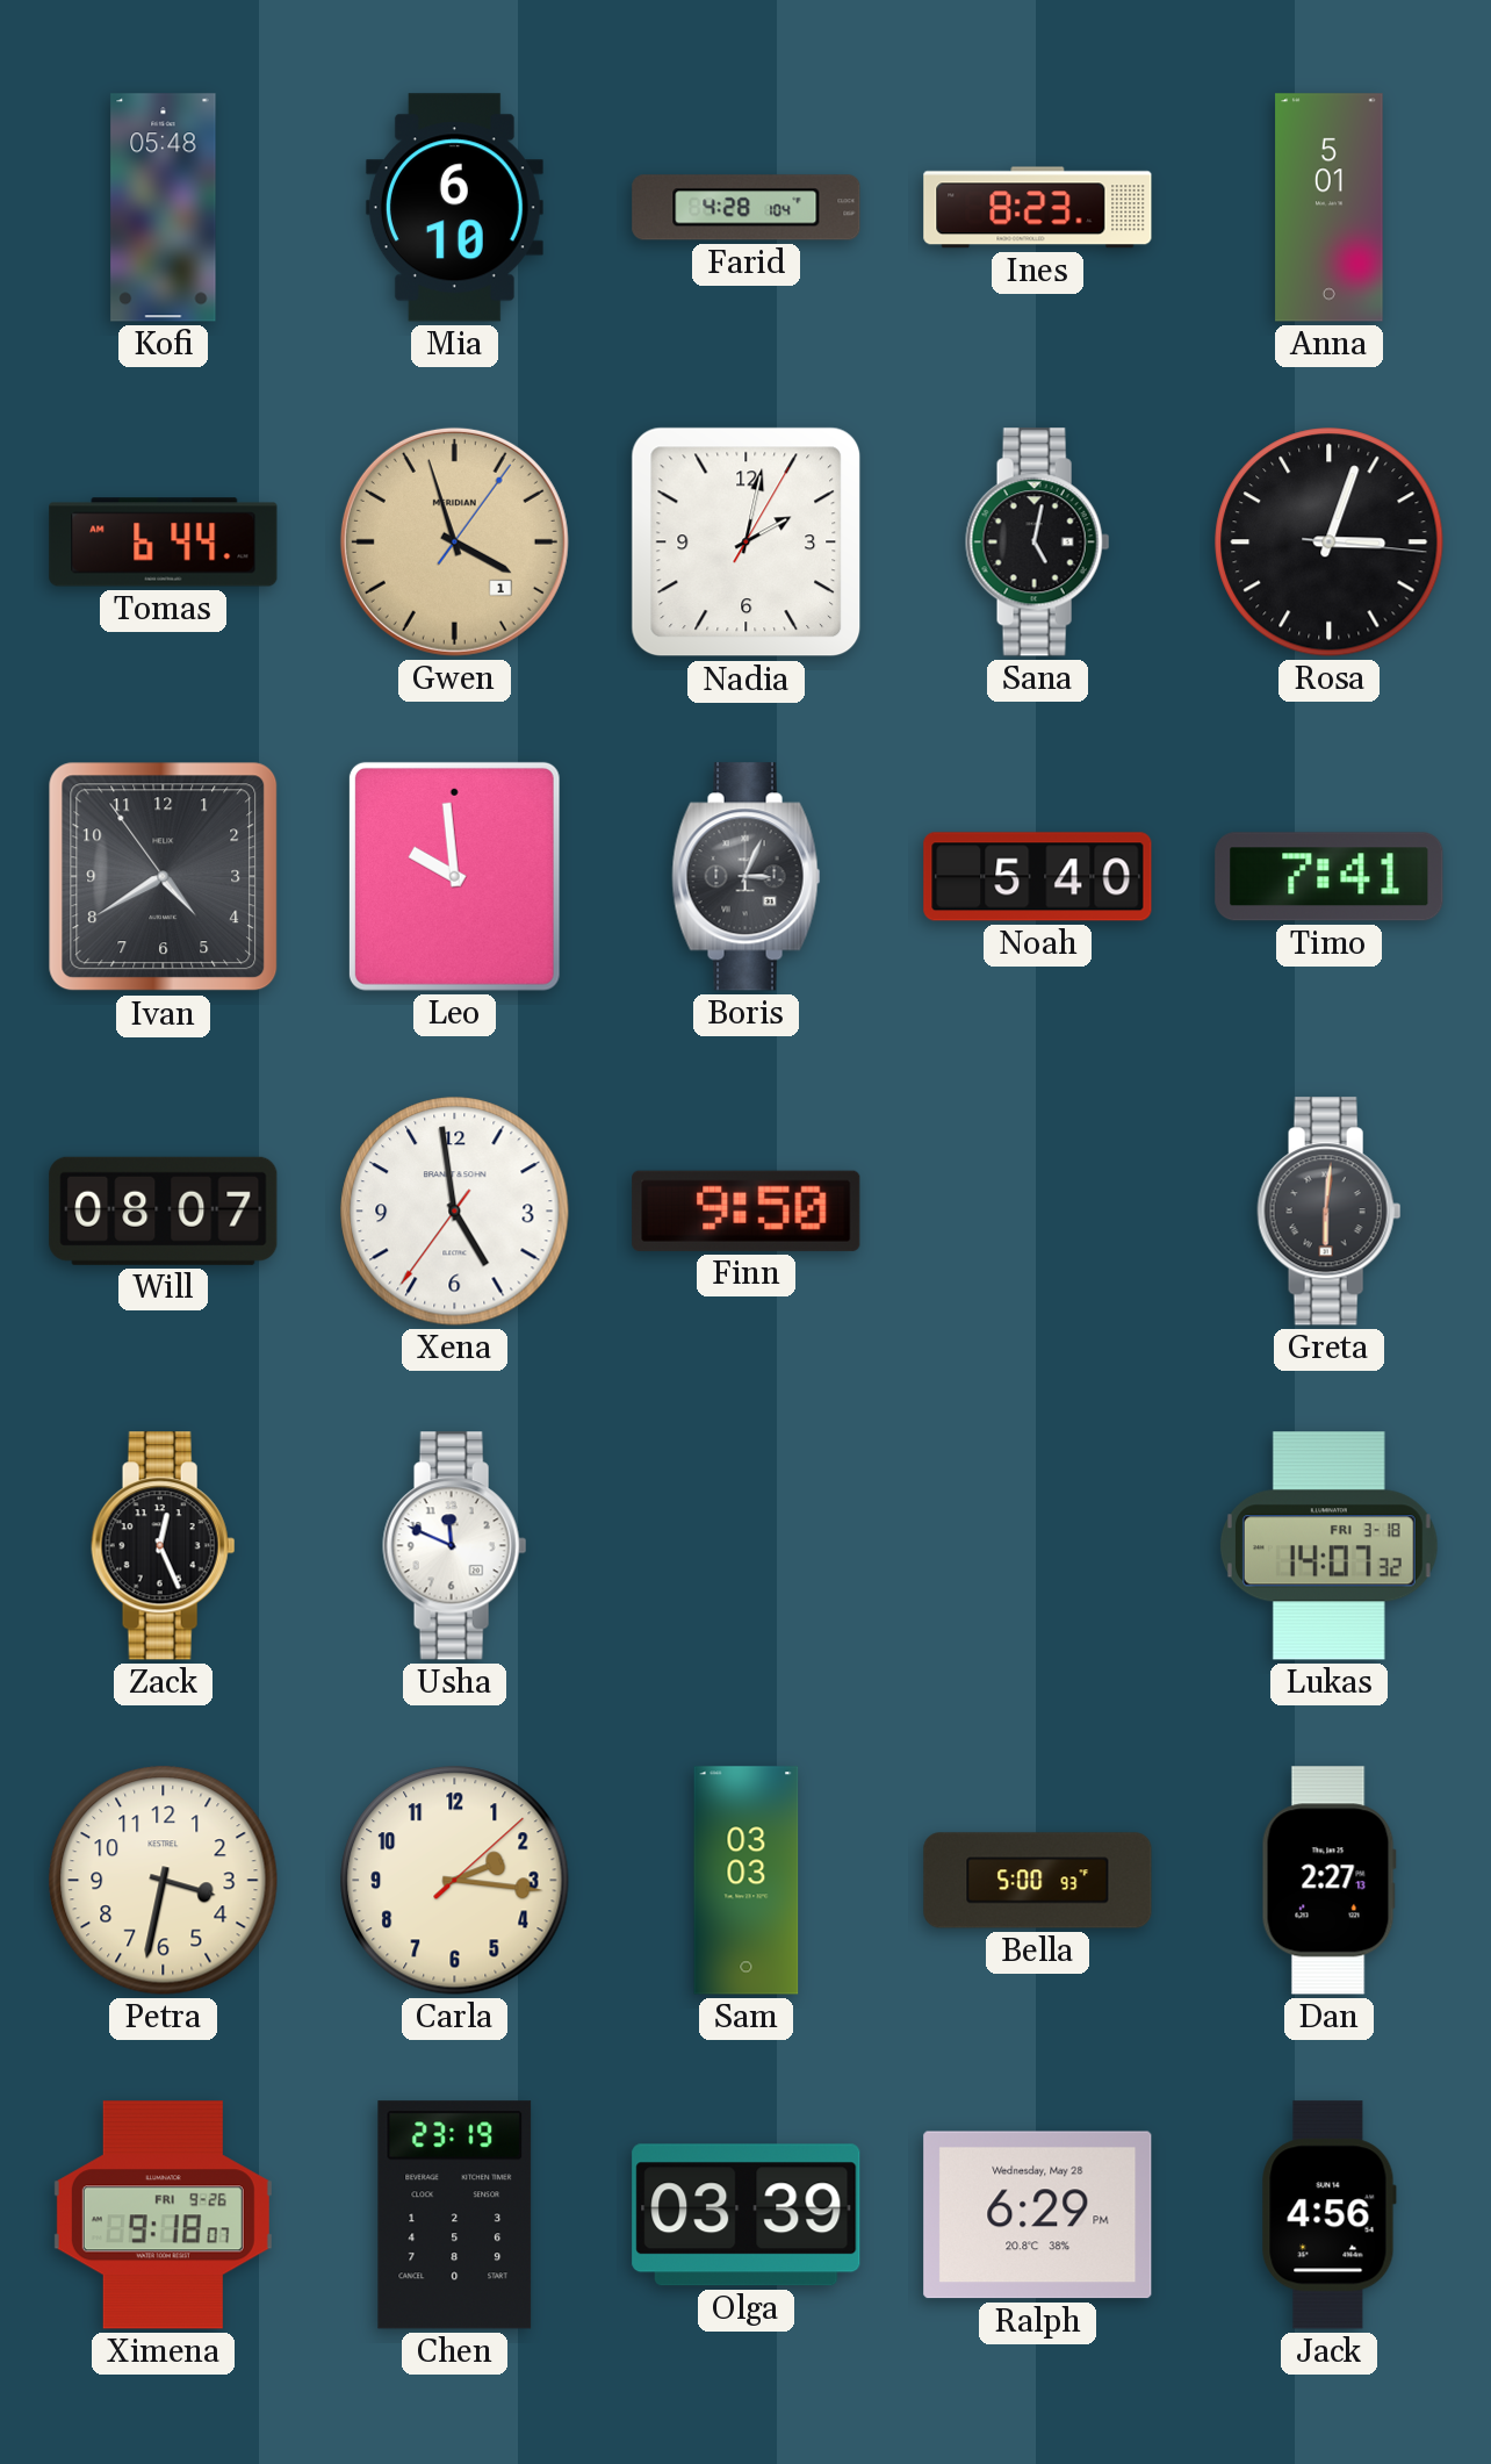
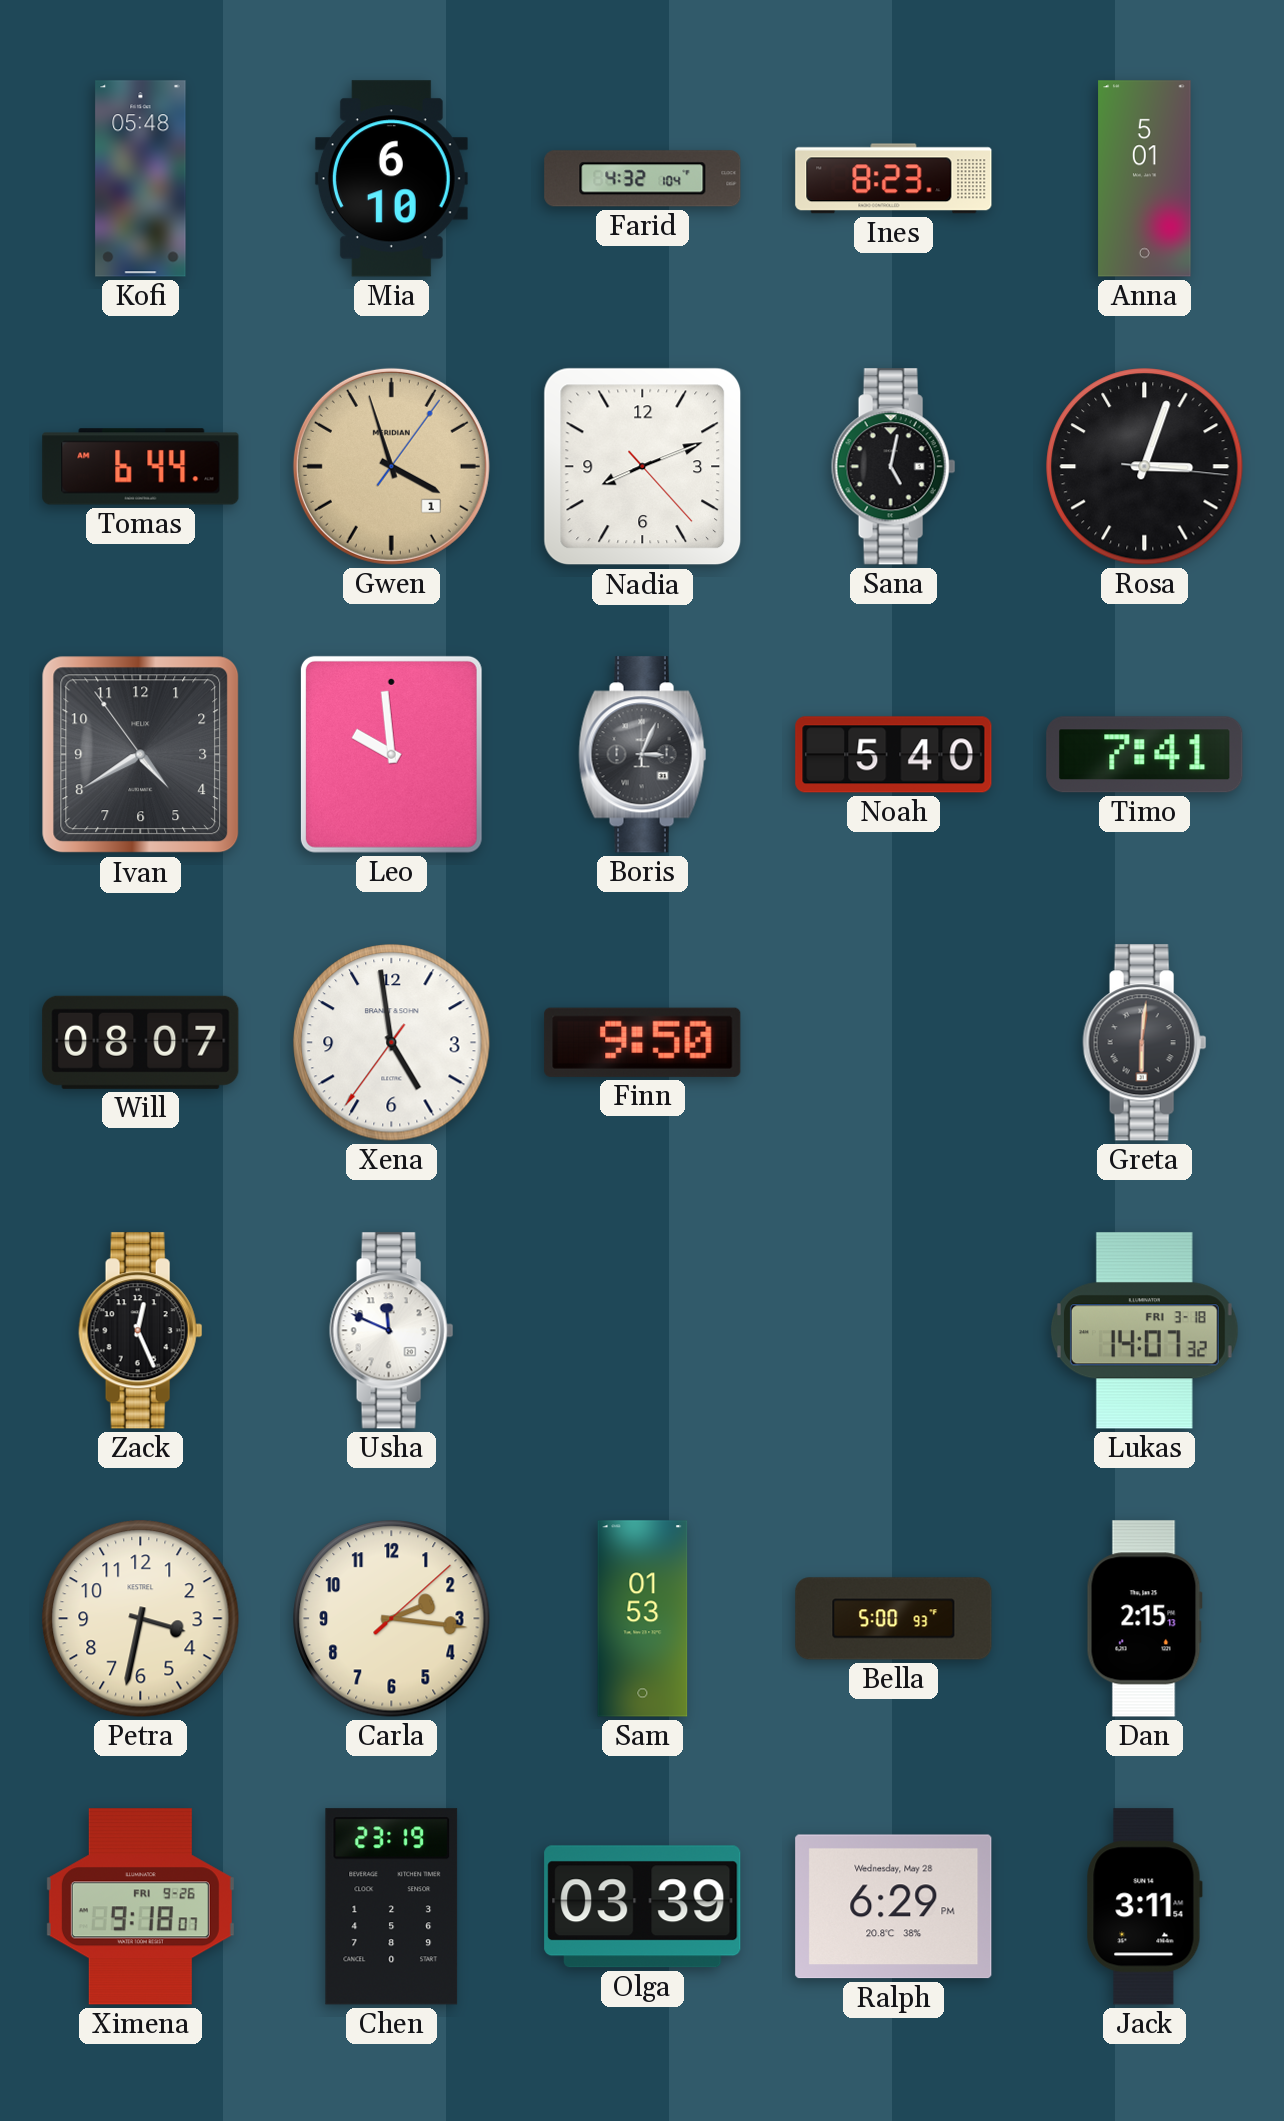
Farid: 4:28 -> 4:32
Nadia: 2:02 -> 8:11
Sam: 03:03 -> 01:53
Dan: 2:27 -> 2:15
Jack: 4:56 -> 3:11
